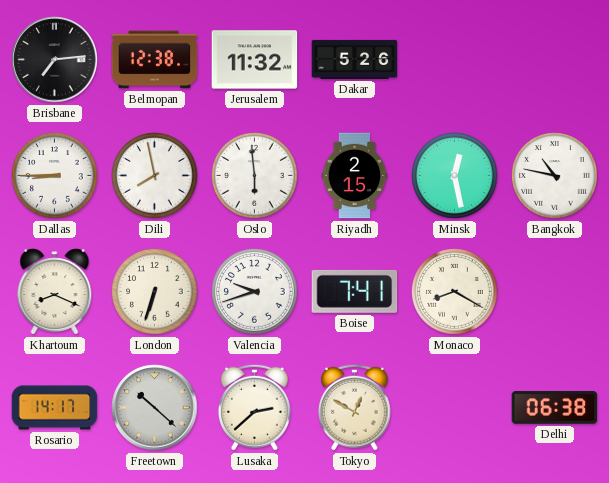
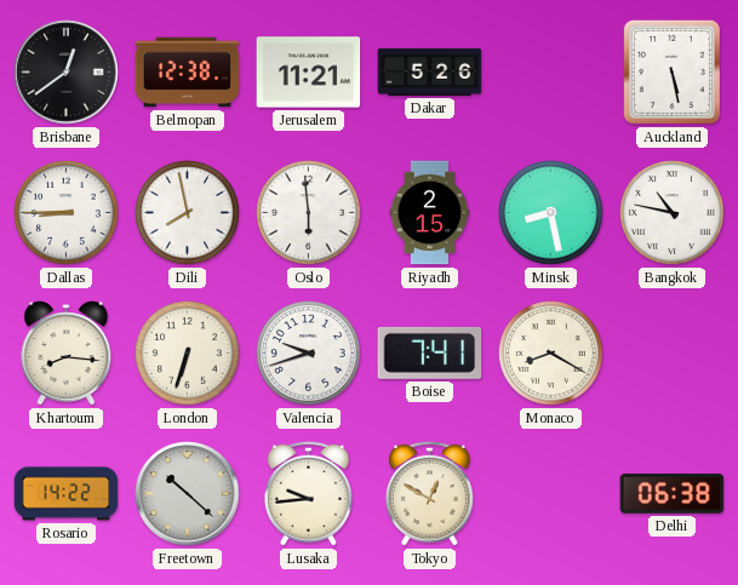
Brisbane: 7:14 -> 12:39
Jerusalem: 11:32 -> 11:21
Auckland: none -> 5:28
Minsk: 12:28 -> 8:28
Khartoum: 8:19 -> 8:16
Rosario: 14:17 -> 14:22
Lusaka: 2:38 -> 9:44
